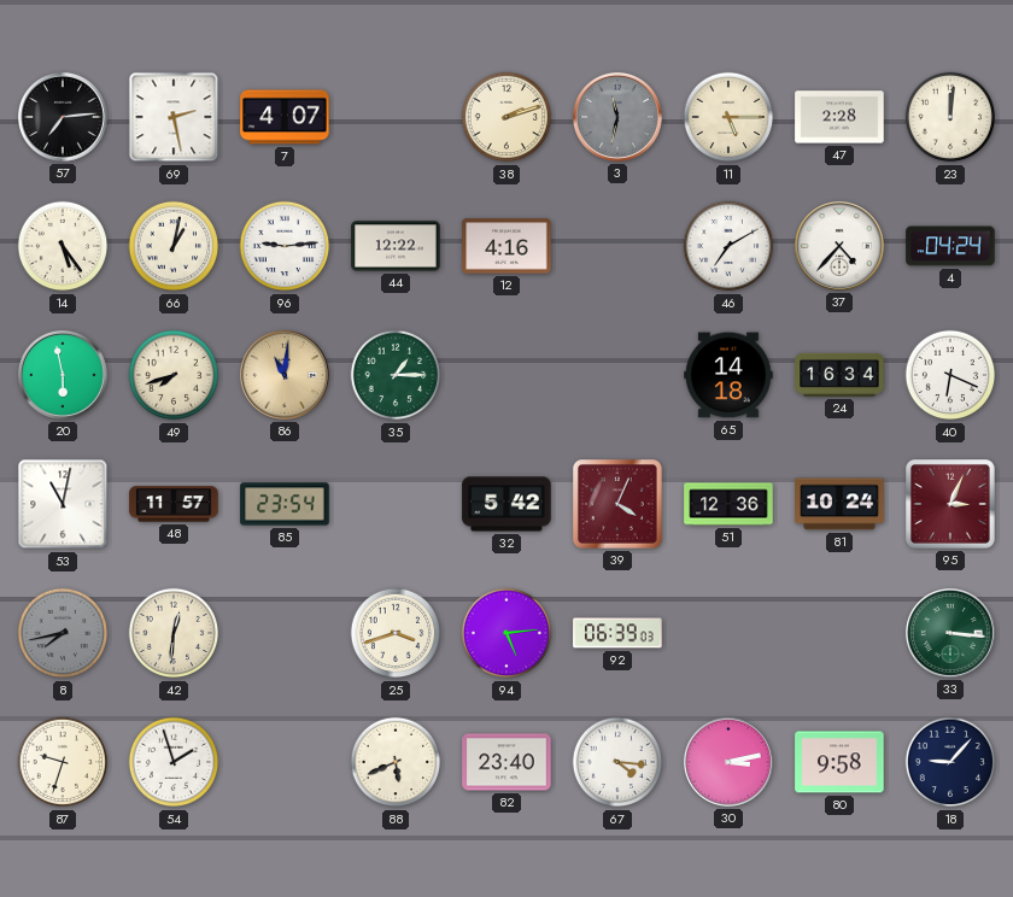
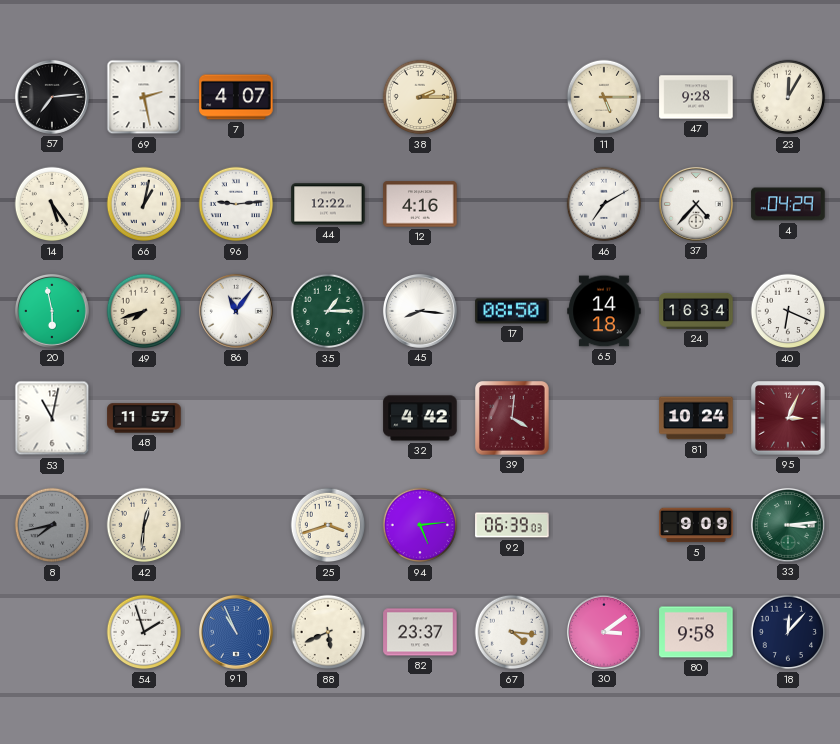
38: 2:12 -> 2:15
3: 11:32 -> none
47: 2:28 -> 9:28
23: 12:01 -> 12:05
4: 04:24 -> 04:29
86: 11:01 -> 11:06
86 dial: champagne -> white
45: none -> 8:16
17: none -> 08:50
85: 23:54 -> none
32: 5:42 -> 4:42
39: 4:04 -> 4:01
51: 12:36 -> none
5: none -> 9:09
33: 3:16 -> 3:14
87: 9:33 -> none
91: none -> 10:56
82: 23:40 -> 23:37
30: 3:13 -> 3:09
18: 9:07 -> 12:07
